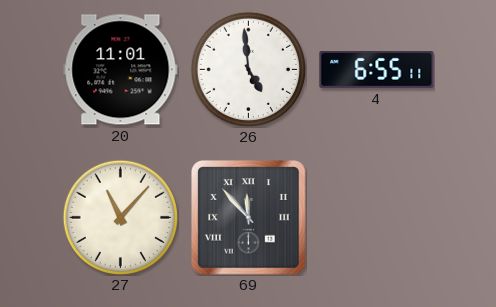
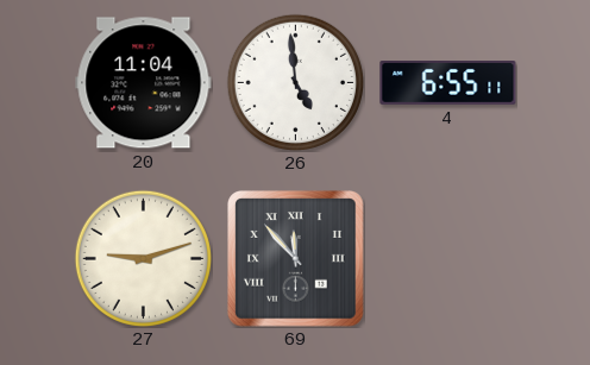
20: 11:01 -> 11:04
27: 11:07 -> 9:12
